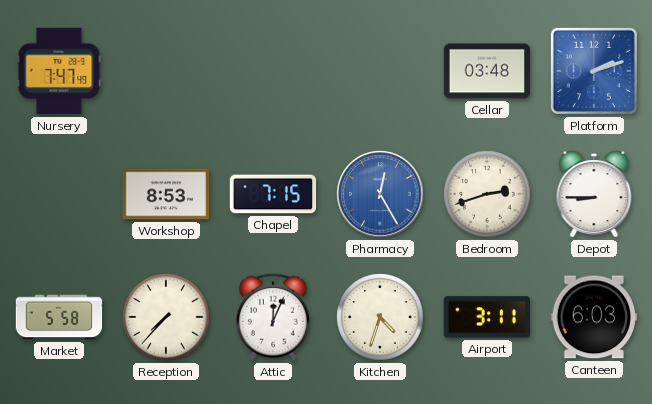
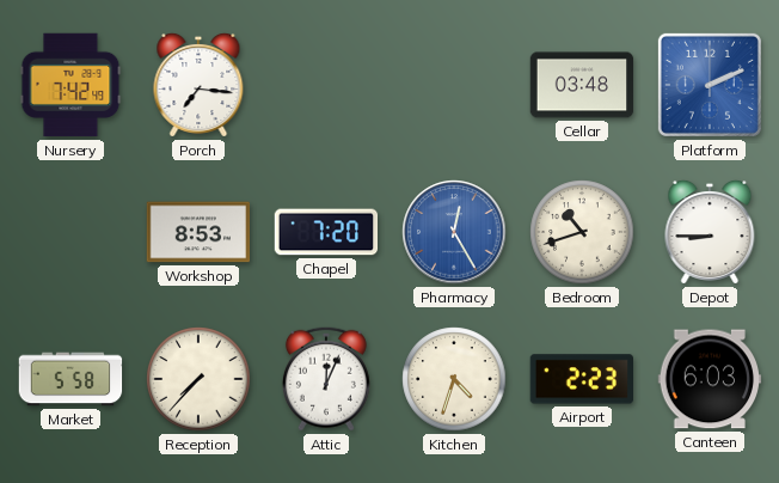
Nursery: 7:47 -> 7:42
Porch: none -> 7:16
Platform: 2:12 -> 2:11
Chapel: 7:15 -> 7:20
Bedroom: 2:42 -> 10:42
Airport: 3:11 -> 2:23
